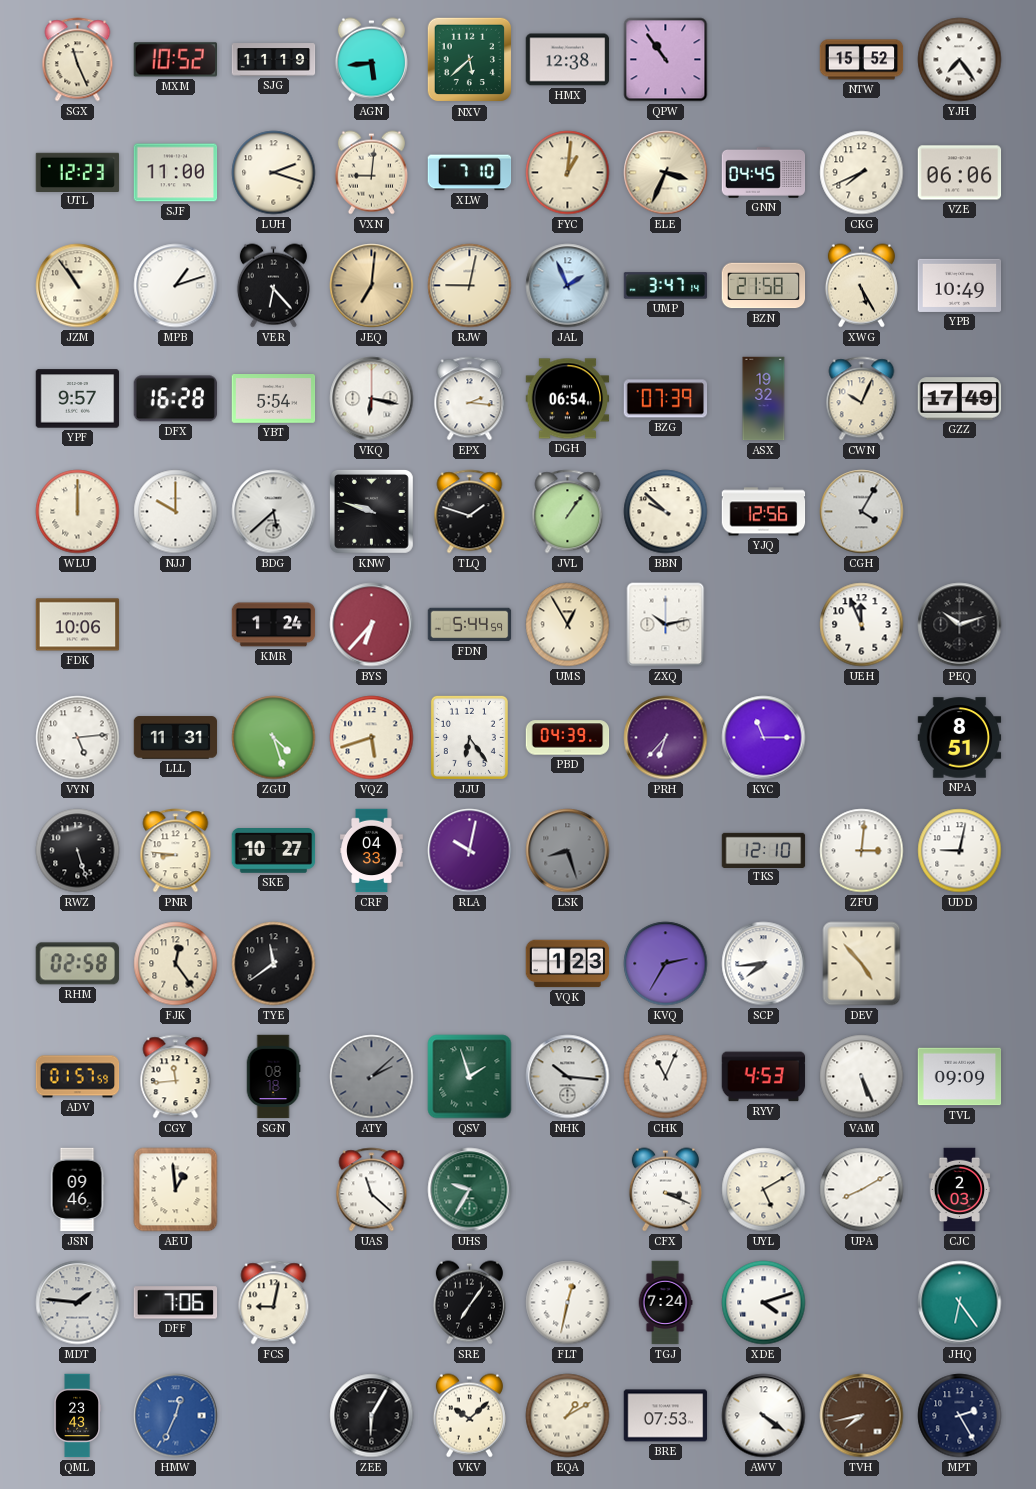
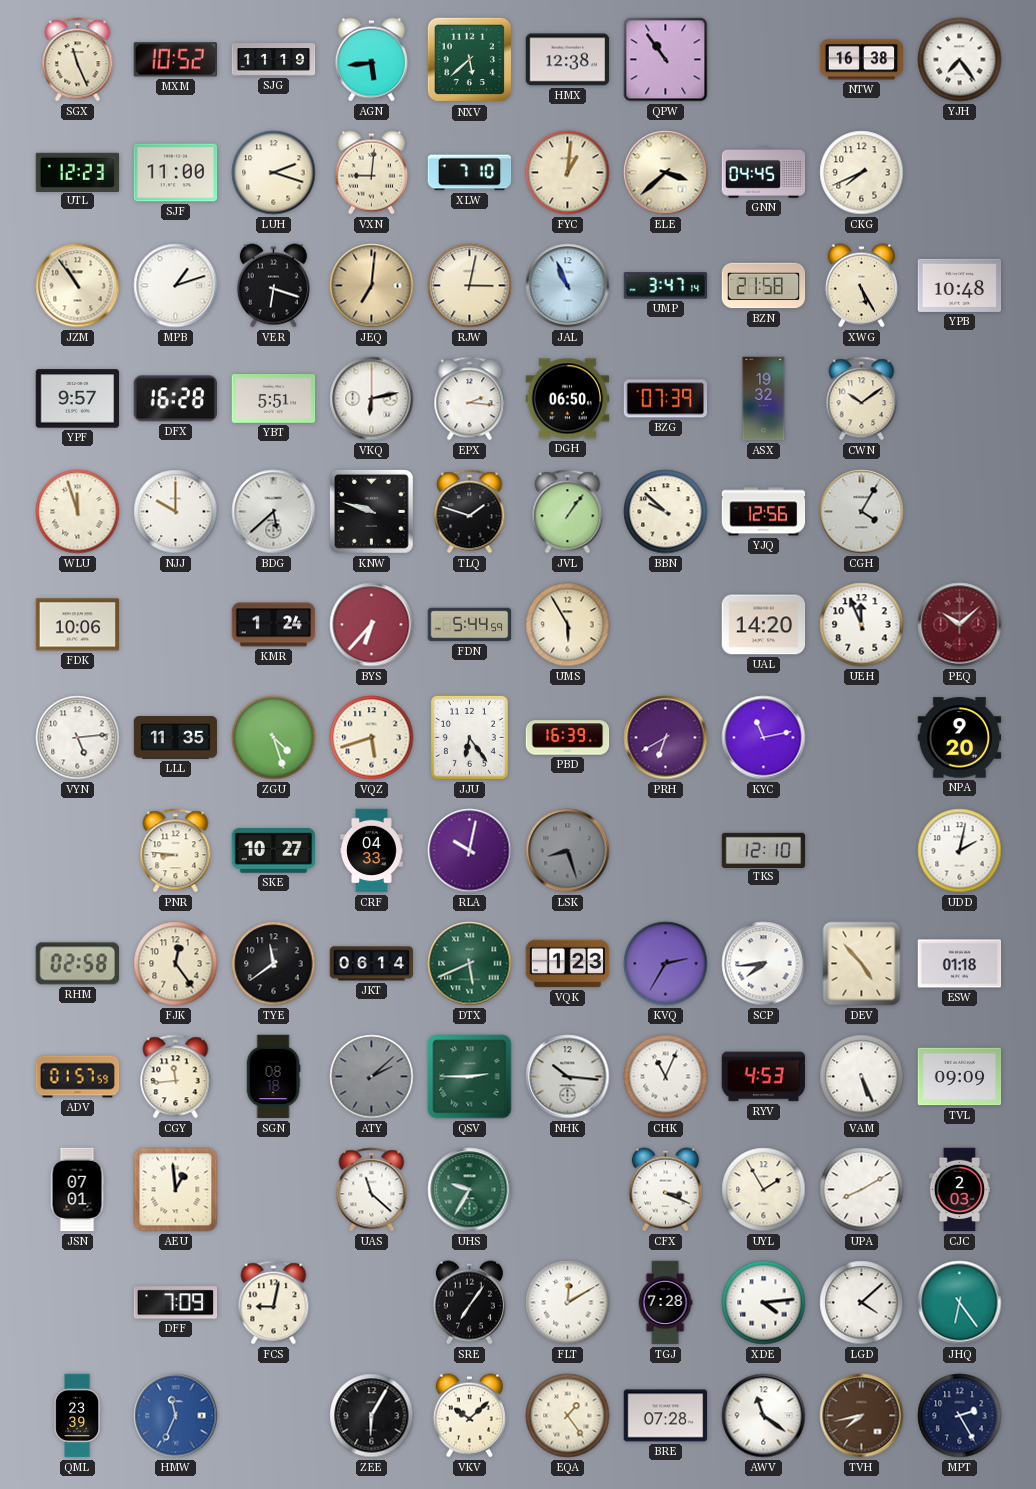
NTW: 15:52 -> 16:38
ELE: 3:34 -> 3:38
VZE: 06:06 -> none
VER: 6:23 -> 6:18
RJW: 9:02 -> 3:02
JAL: 1:56 -> 10:56
YPB: 10:49 -> 10:48
YBT: 5:54 -> 5:51
VKQ: 6:17 -> 6:13
DGH: 06:54 -> 06:50
CWN: 10:04 -> 10:09
GZZ: 17:49 -> none
WLU: 12:00 -> 11:57
UMS: 12:55 -> 5:55
ZXQ: 10:13 -> none
UAL: none -> 14:20
PEQ: 10:12 -> 10:08
PEQ dial: black -> burgundy
LLL: 11:31 -> 11:35
PBD: 04:39 -> 16:39
PRH: 6:37 -> 6:40
KYC: 11:15 -> 11:13
NPA: 8:51 -> 9:20
RWZ: 5:27 -> none
ZFU: 3:01 -> none
UDD: 9:02 -> 2:02
JKT: none -> 06:14
DTX: none -> 5:41
ESW: none -> 01:18
QSV: 1:57 -> 2:45
JSN: 09:46 -> 07:01
UYL: 5:10 -> 1:55
MDT: 1:46 -> none
DFF: 7:06 -> 7:09
FLT: 12:32 -> 12:10
TGJ: 7:24 -> 7:28
XDE: 4:12 -> 4:14
LGD: none -> 4:08
QML: 23:43 -> 23:39
HMW: 12:34 -> 11:34
EQA: 1:10 -> 1:24
BRE: 07:53 -> 07:28
AWV: 4:21 -> 11:21
